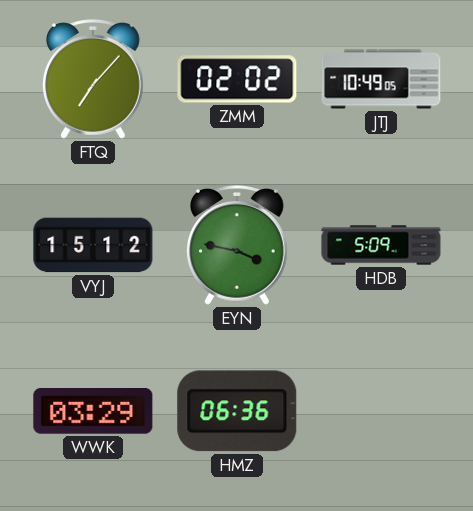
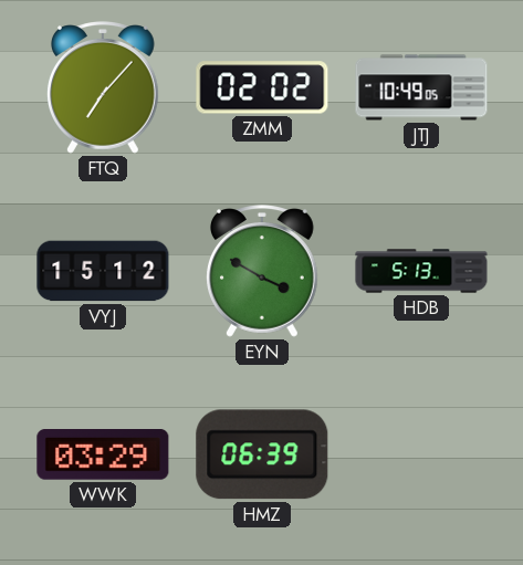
EYN: 3:47 -> 3:50
HDB: 5:09 -> 5:13
HMZ: 06:36 -> 06:39
